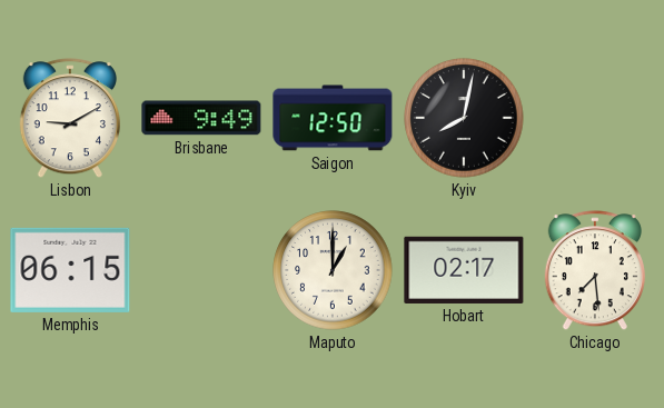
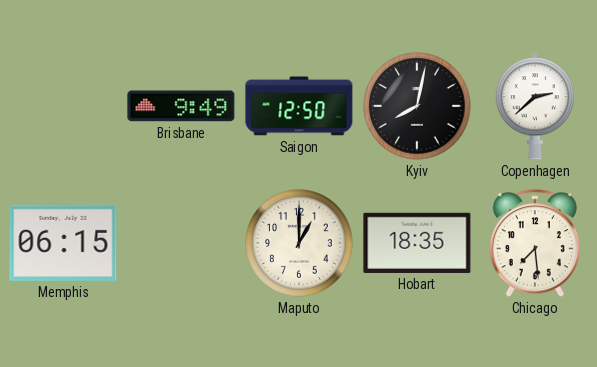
Lisbon: 9:10 -> none
Copenhagen: none -> 2:38
Hobart: 02:17 -> 18:35
